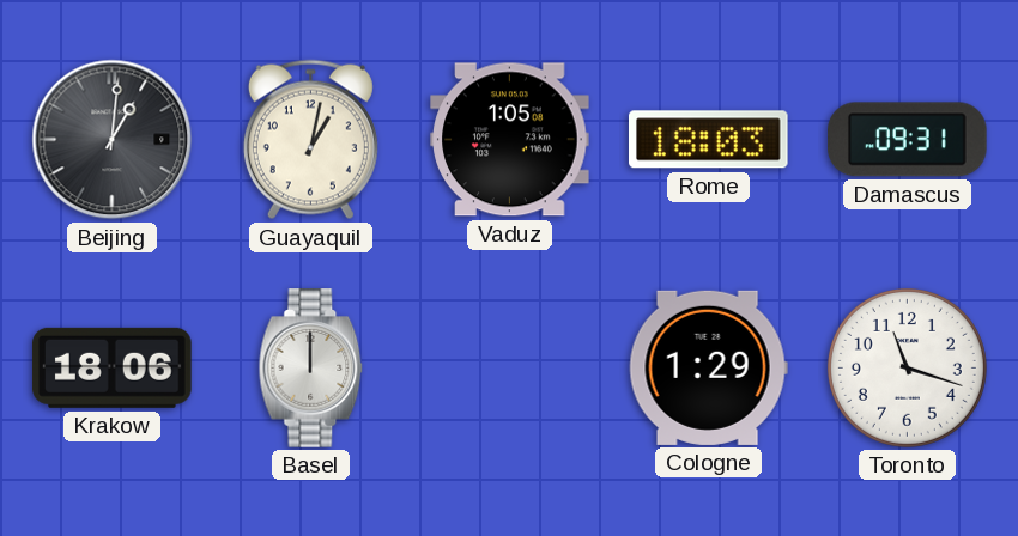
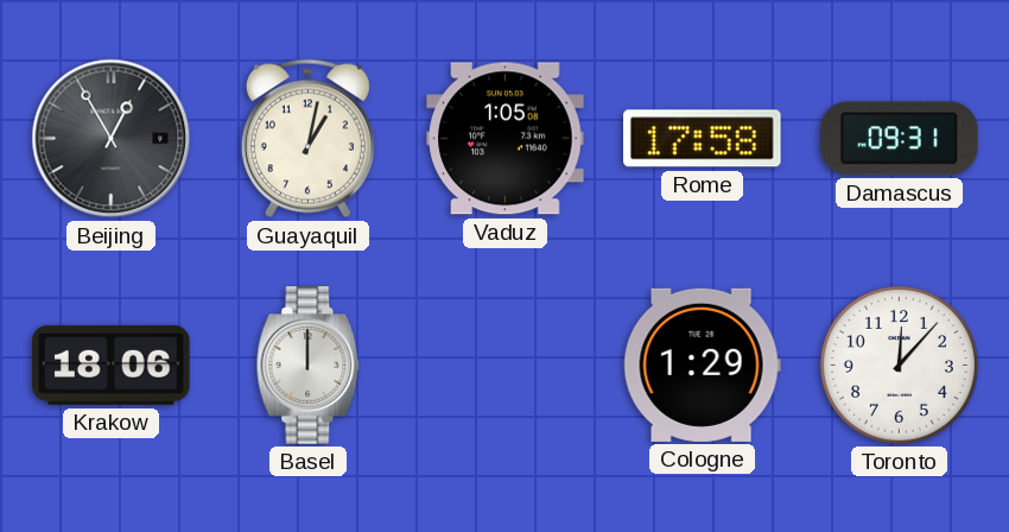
Beijing: 1:01 -> 12:55
Rome: 18:03 -> 17:58
Toronto: 11:18 -> 12:07
